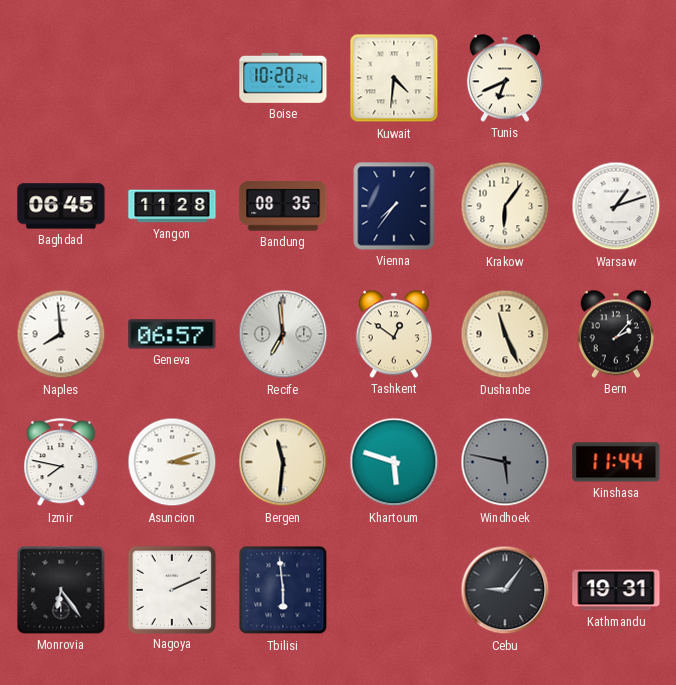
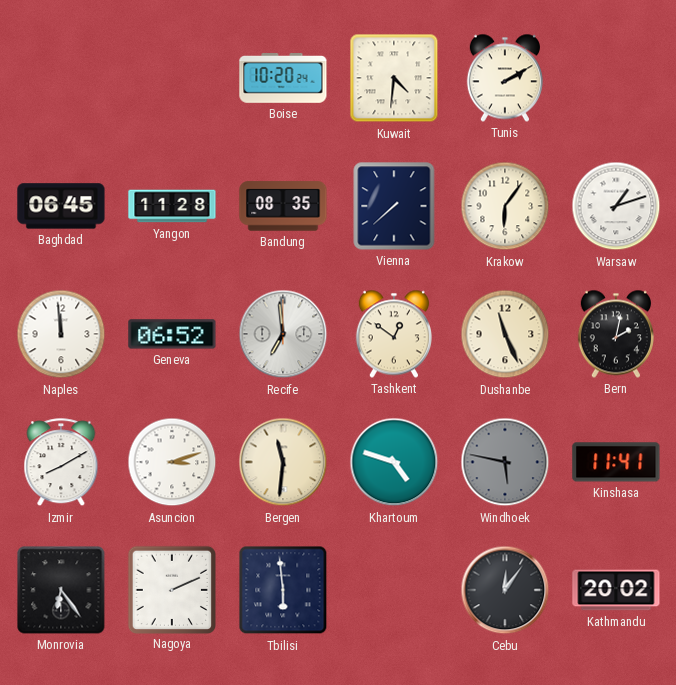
Tunis: 6:41 -> 2:10
Vienna: 7:36 -> 7:38
Naples: 7:59 -> 11:59
Geneva: 06:57 -> 06:52
Bern: 2:07 -> 2:02
Izmir: 7:47 -> 8:10
Khartoum: 5:48 -> 4:48
Kinshasa: 11:44 -> 11:41
Cebu: 9:06 -> 12:06
Kathmandu: 19:31 -> 20:02
